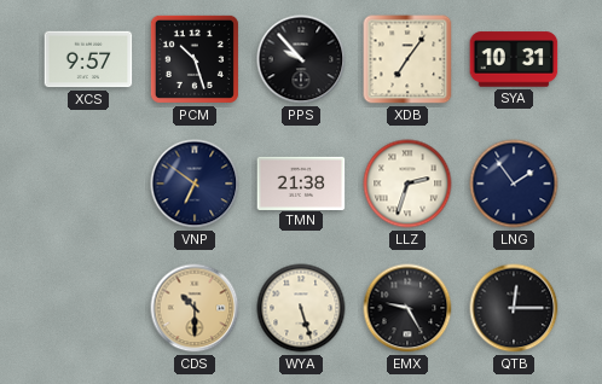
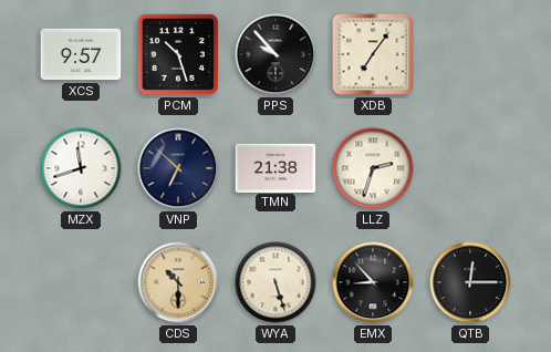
SYA: 10:31 -> none
MZX: none -> 11:42
VNP: 6:51 -> 6:52
LNG: 1:54 -> none
EMX: 9:25 -> 8:53
